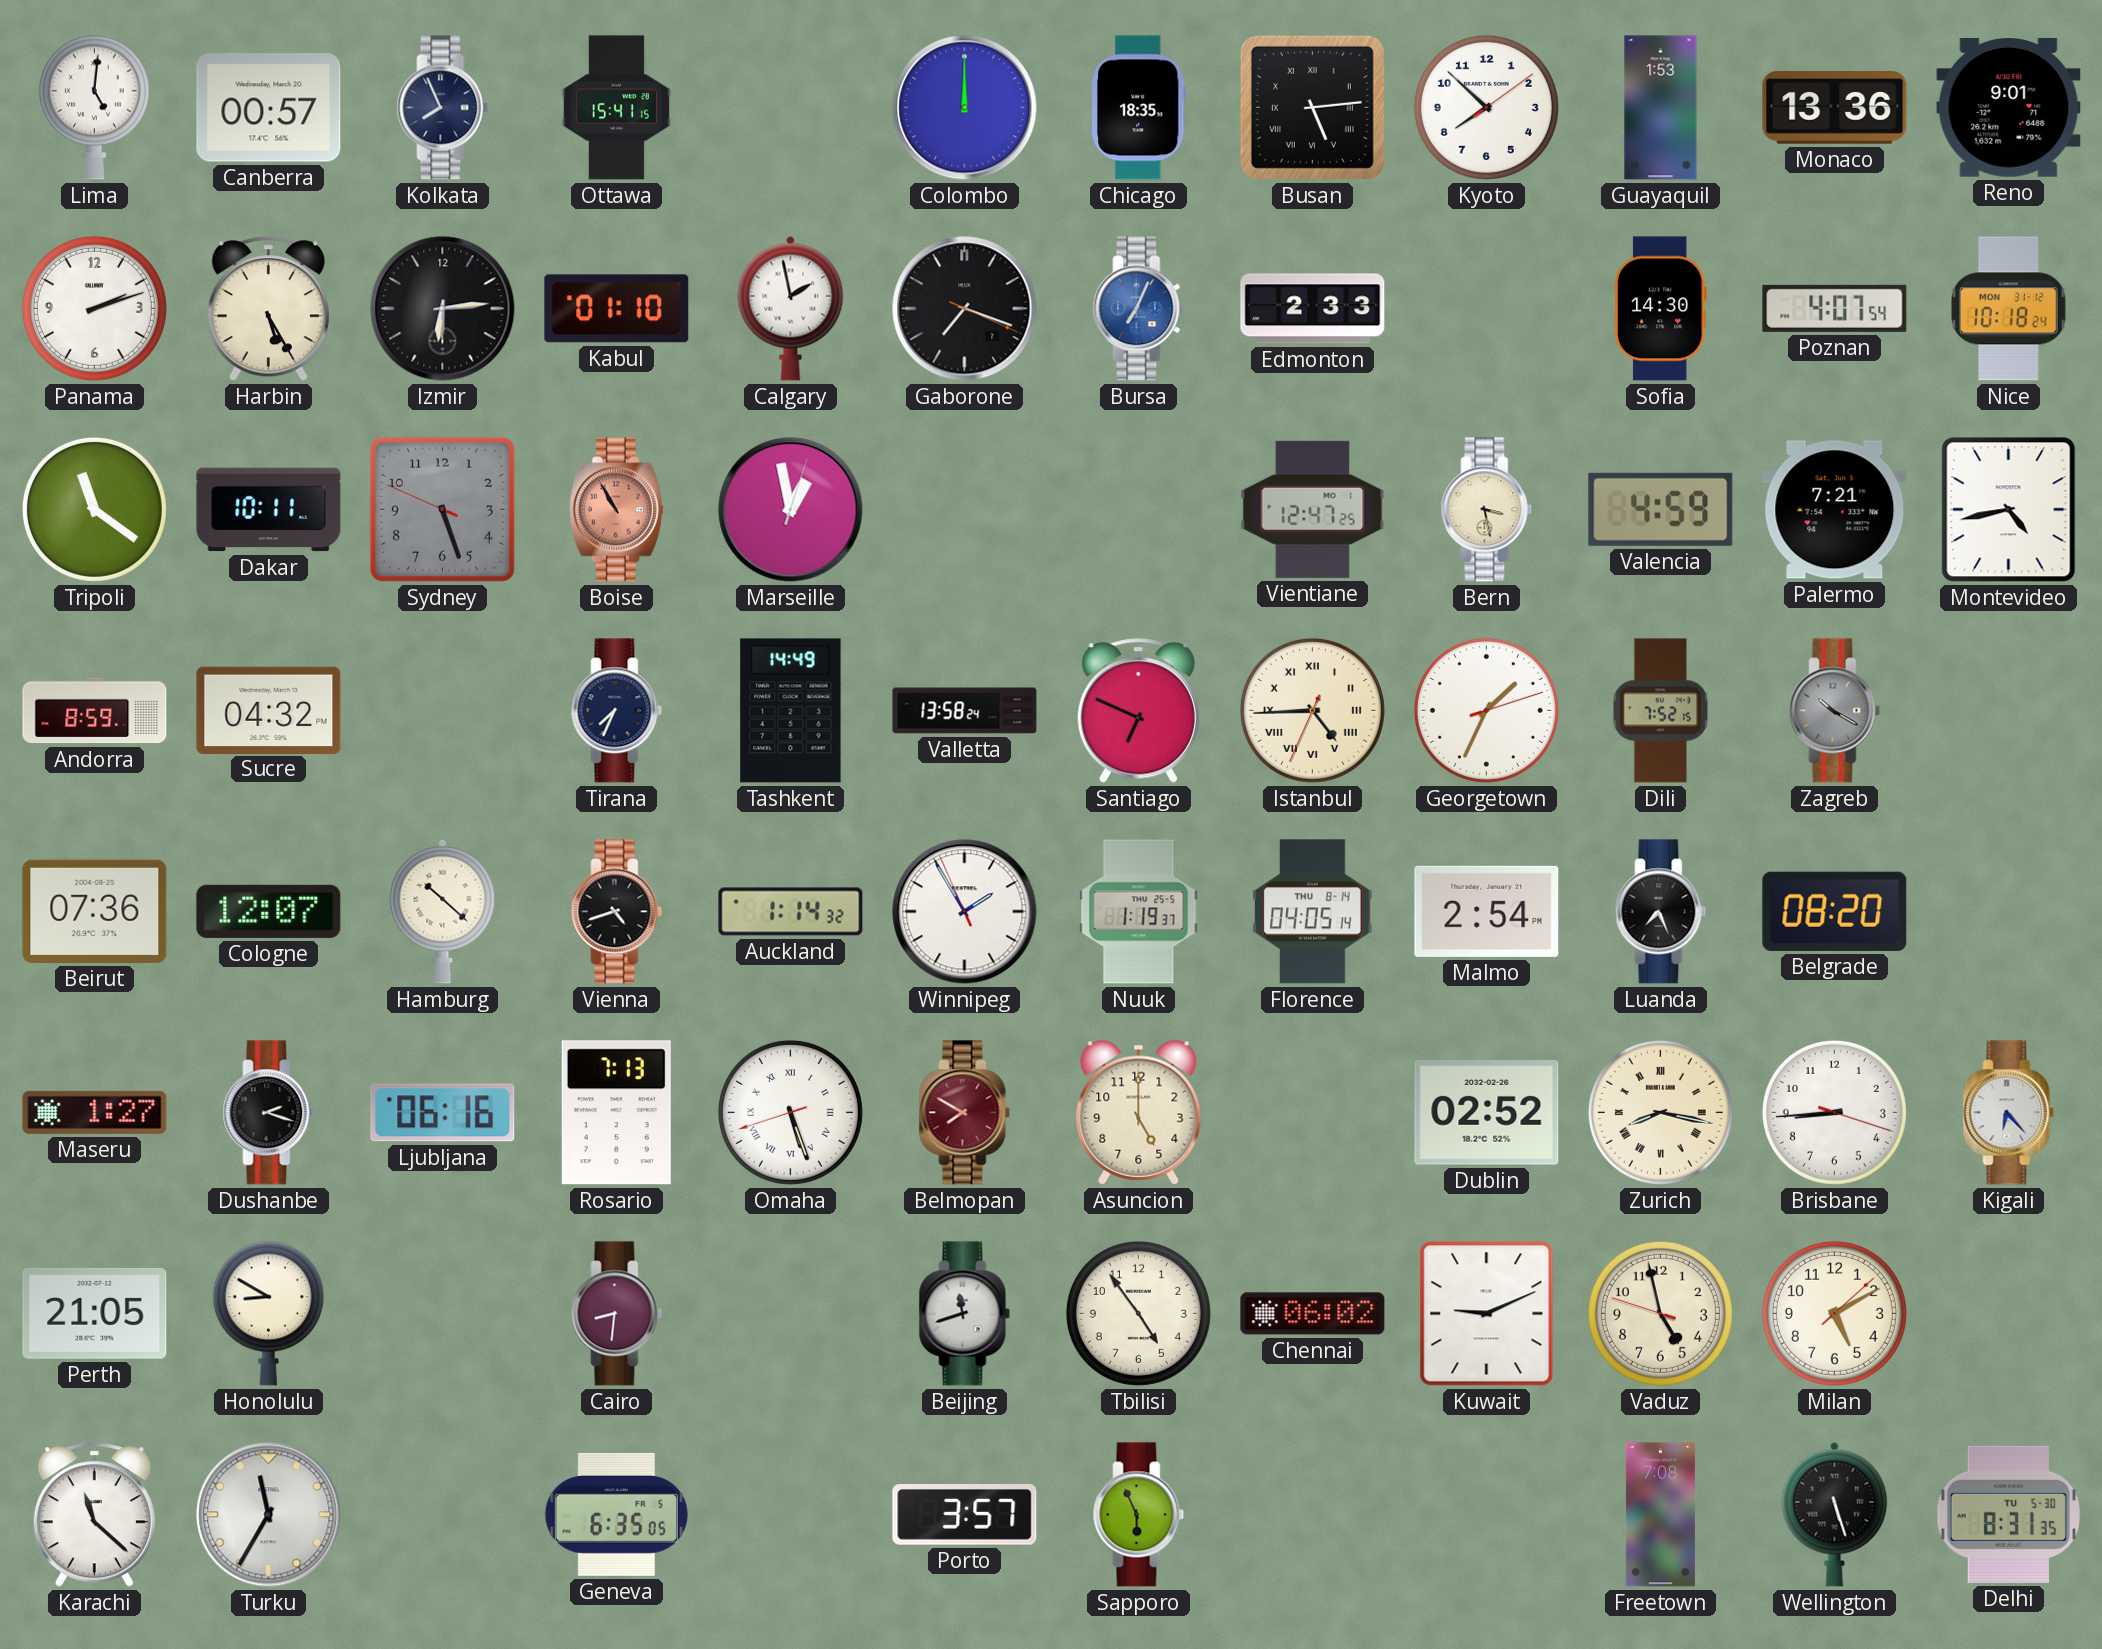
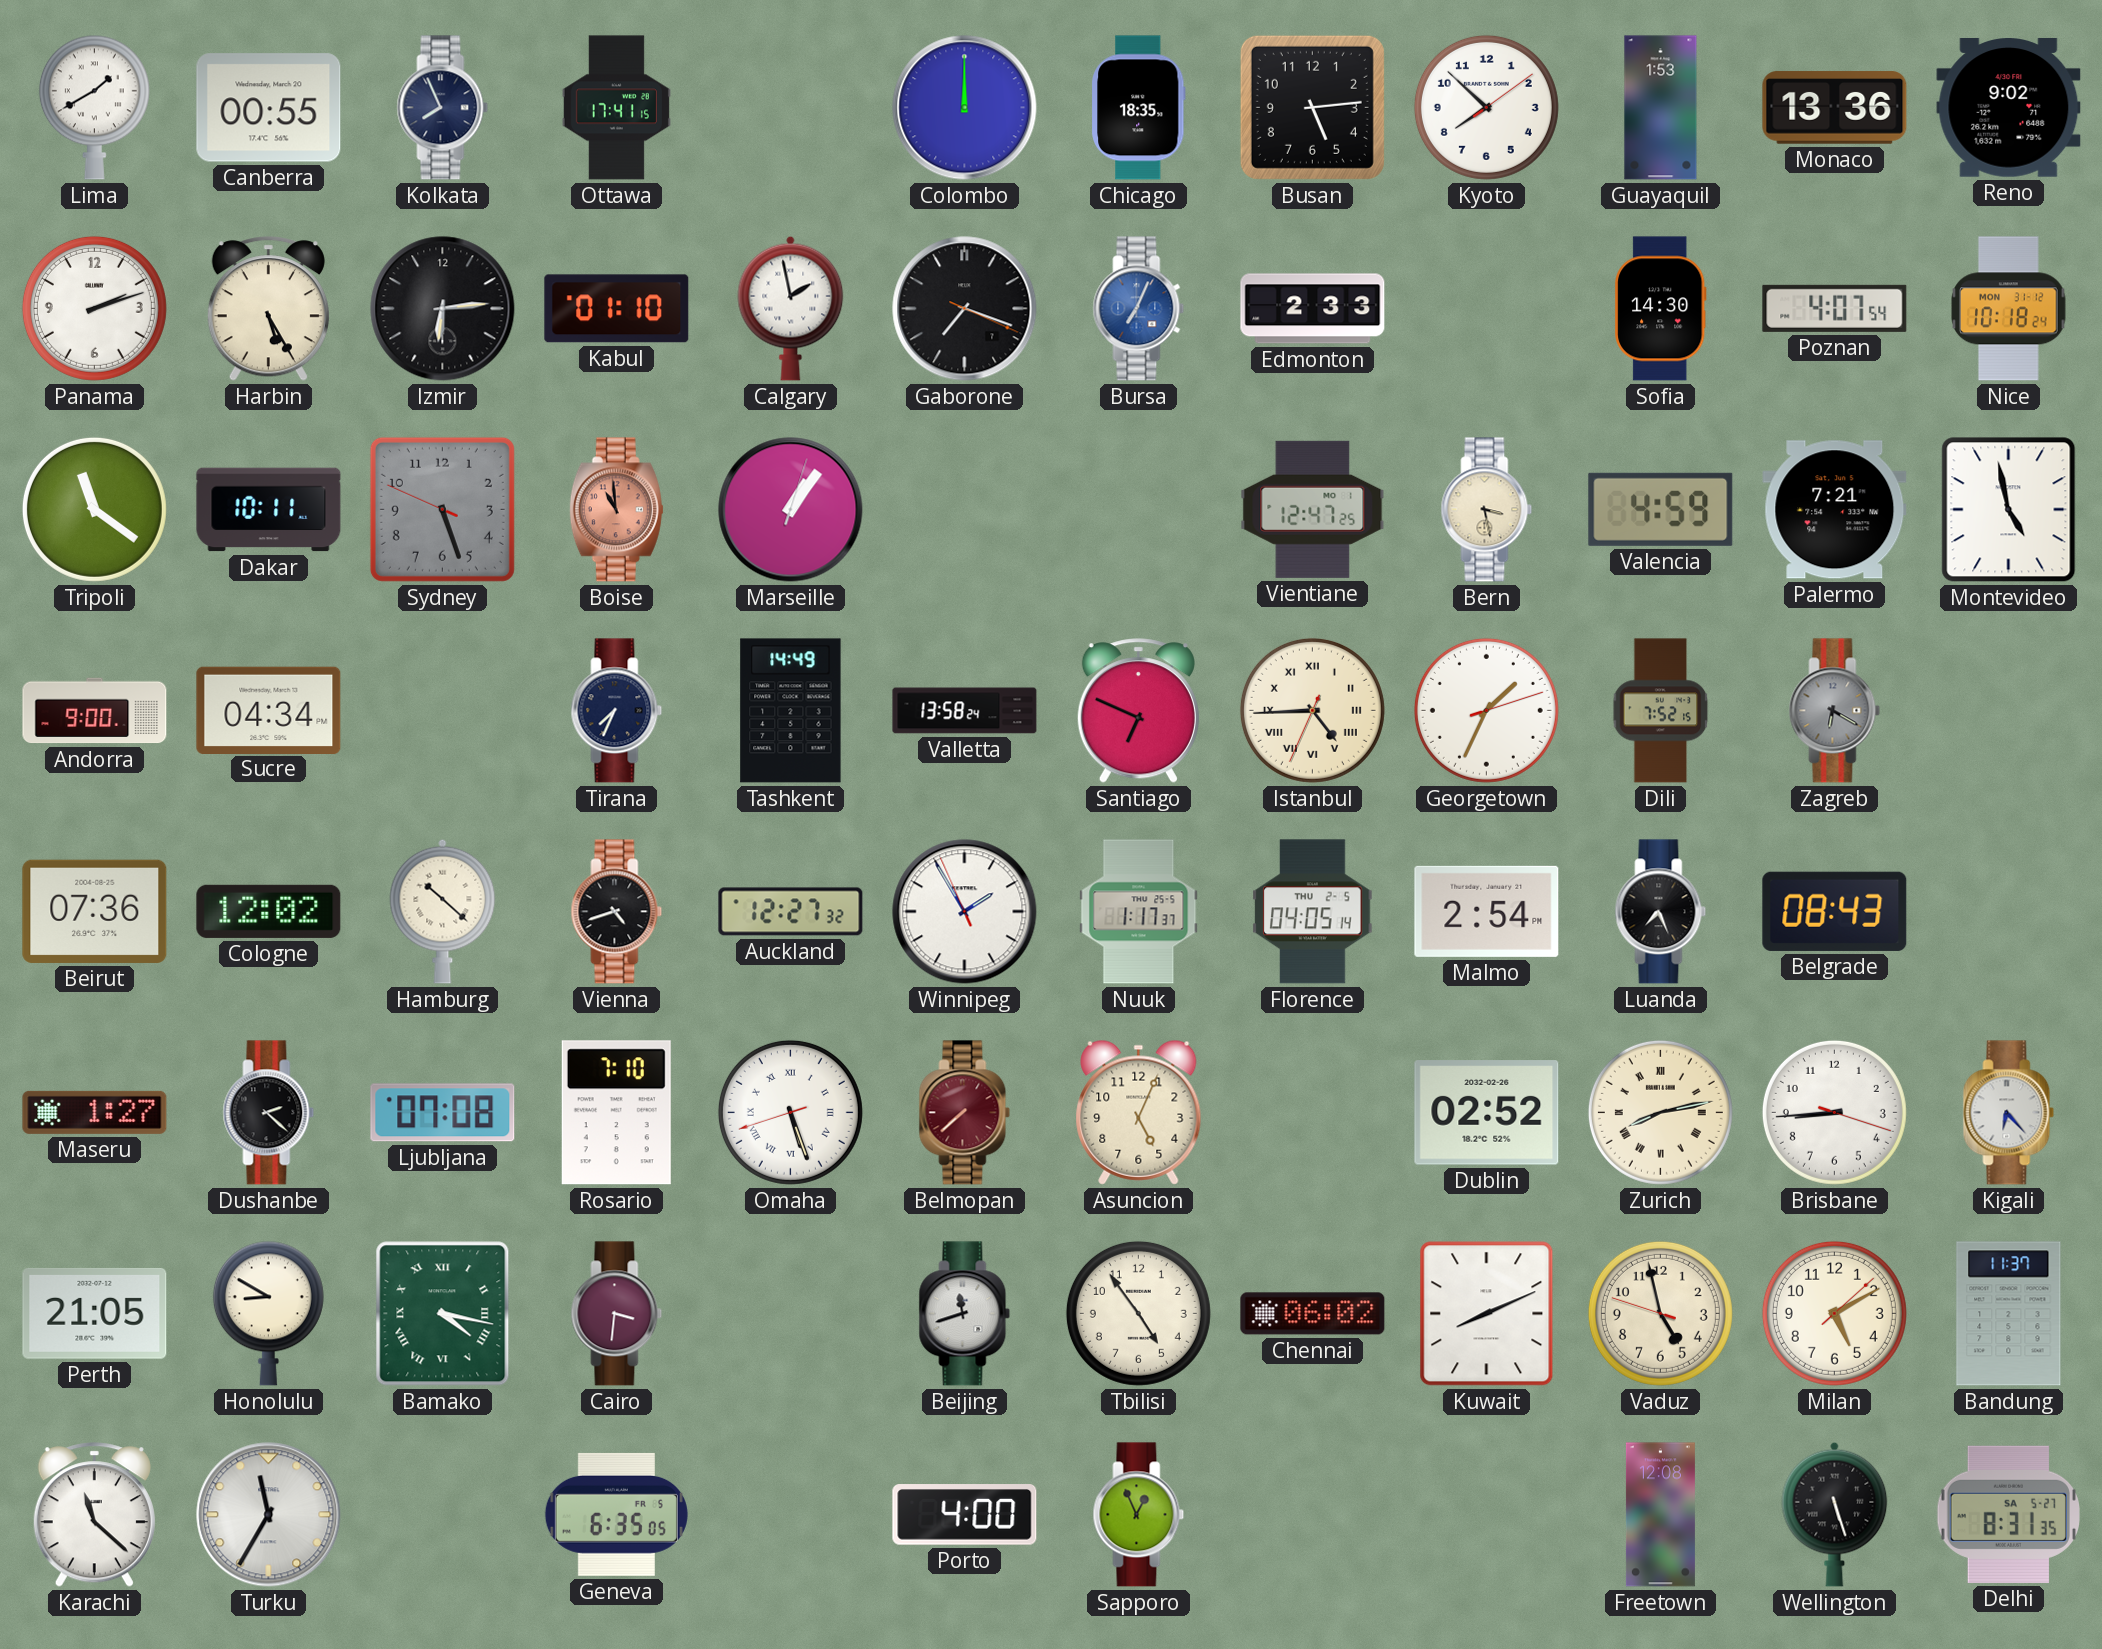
Lima: 5:01 -> 1:40
Canberra: 00:57 -> 00:55
Ottawa: 15:41 -> 17:41
Busan numerals: Roman -> Arabic
Reno: 9:01 -> 9:02
Boise: 10:55 -> 10:59
Marseille: 12:58 -> 1:06
Montevideo: 4:43 -> 4:58
Andorra: 8:59 -> 9:00
Sucre: 04:32 -> 04:34
Zagreb: 10:20 -> 6:20
Cologne: 12:07 -> 12:02
Auckland: 1:14 -> 12:27
Nuuk: 1:19 -> 1:17
Florence date: THU 8-14 -> THU 2-5
Belgrade: 08:20 -> 08:43
Dushanbe: 2:18 -> 2:22
Ljubljana: 06:16 -> 07:08
Rosario: 7:13 -> 7:10
Belmopan: 7:50 -> 7:38
Asuncion: 5:00 -> 5:04
Zurich: 8:17 -> 8:13
Bamako: none -> 4:17
Cairo: 8:31 -> 3:31
Kuwait: 9:11 -> 8:11
Bandung: none -> 11:37
Porto: 3:57 -> 4:00
Sapporo: 5:56 -> 12:56
Freetown: 7:08 -> 12:08
Delhi date: TU 5-30 -> SA 5-27
